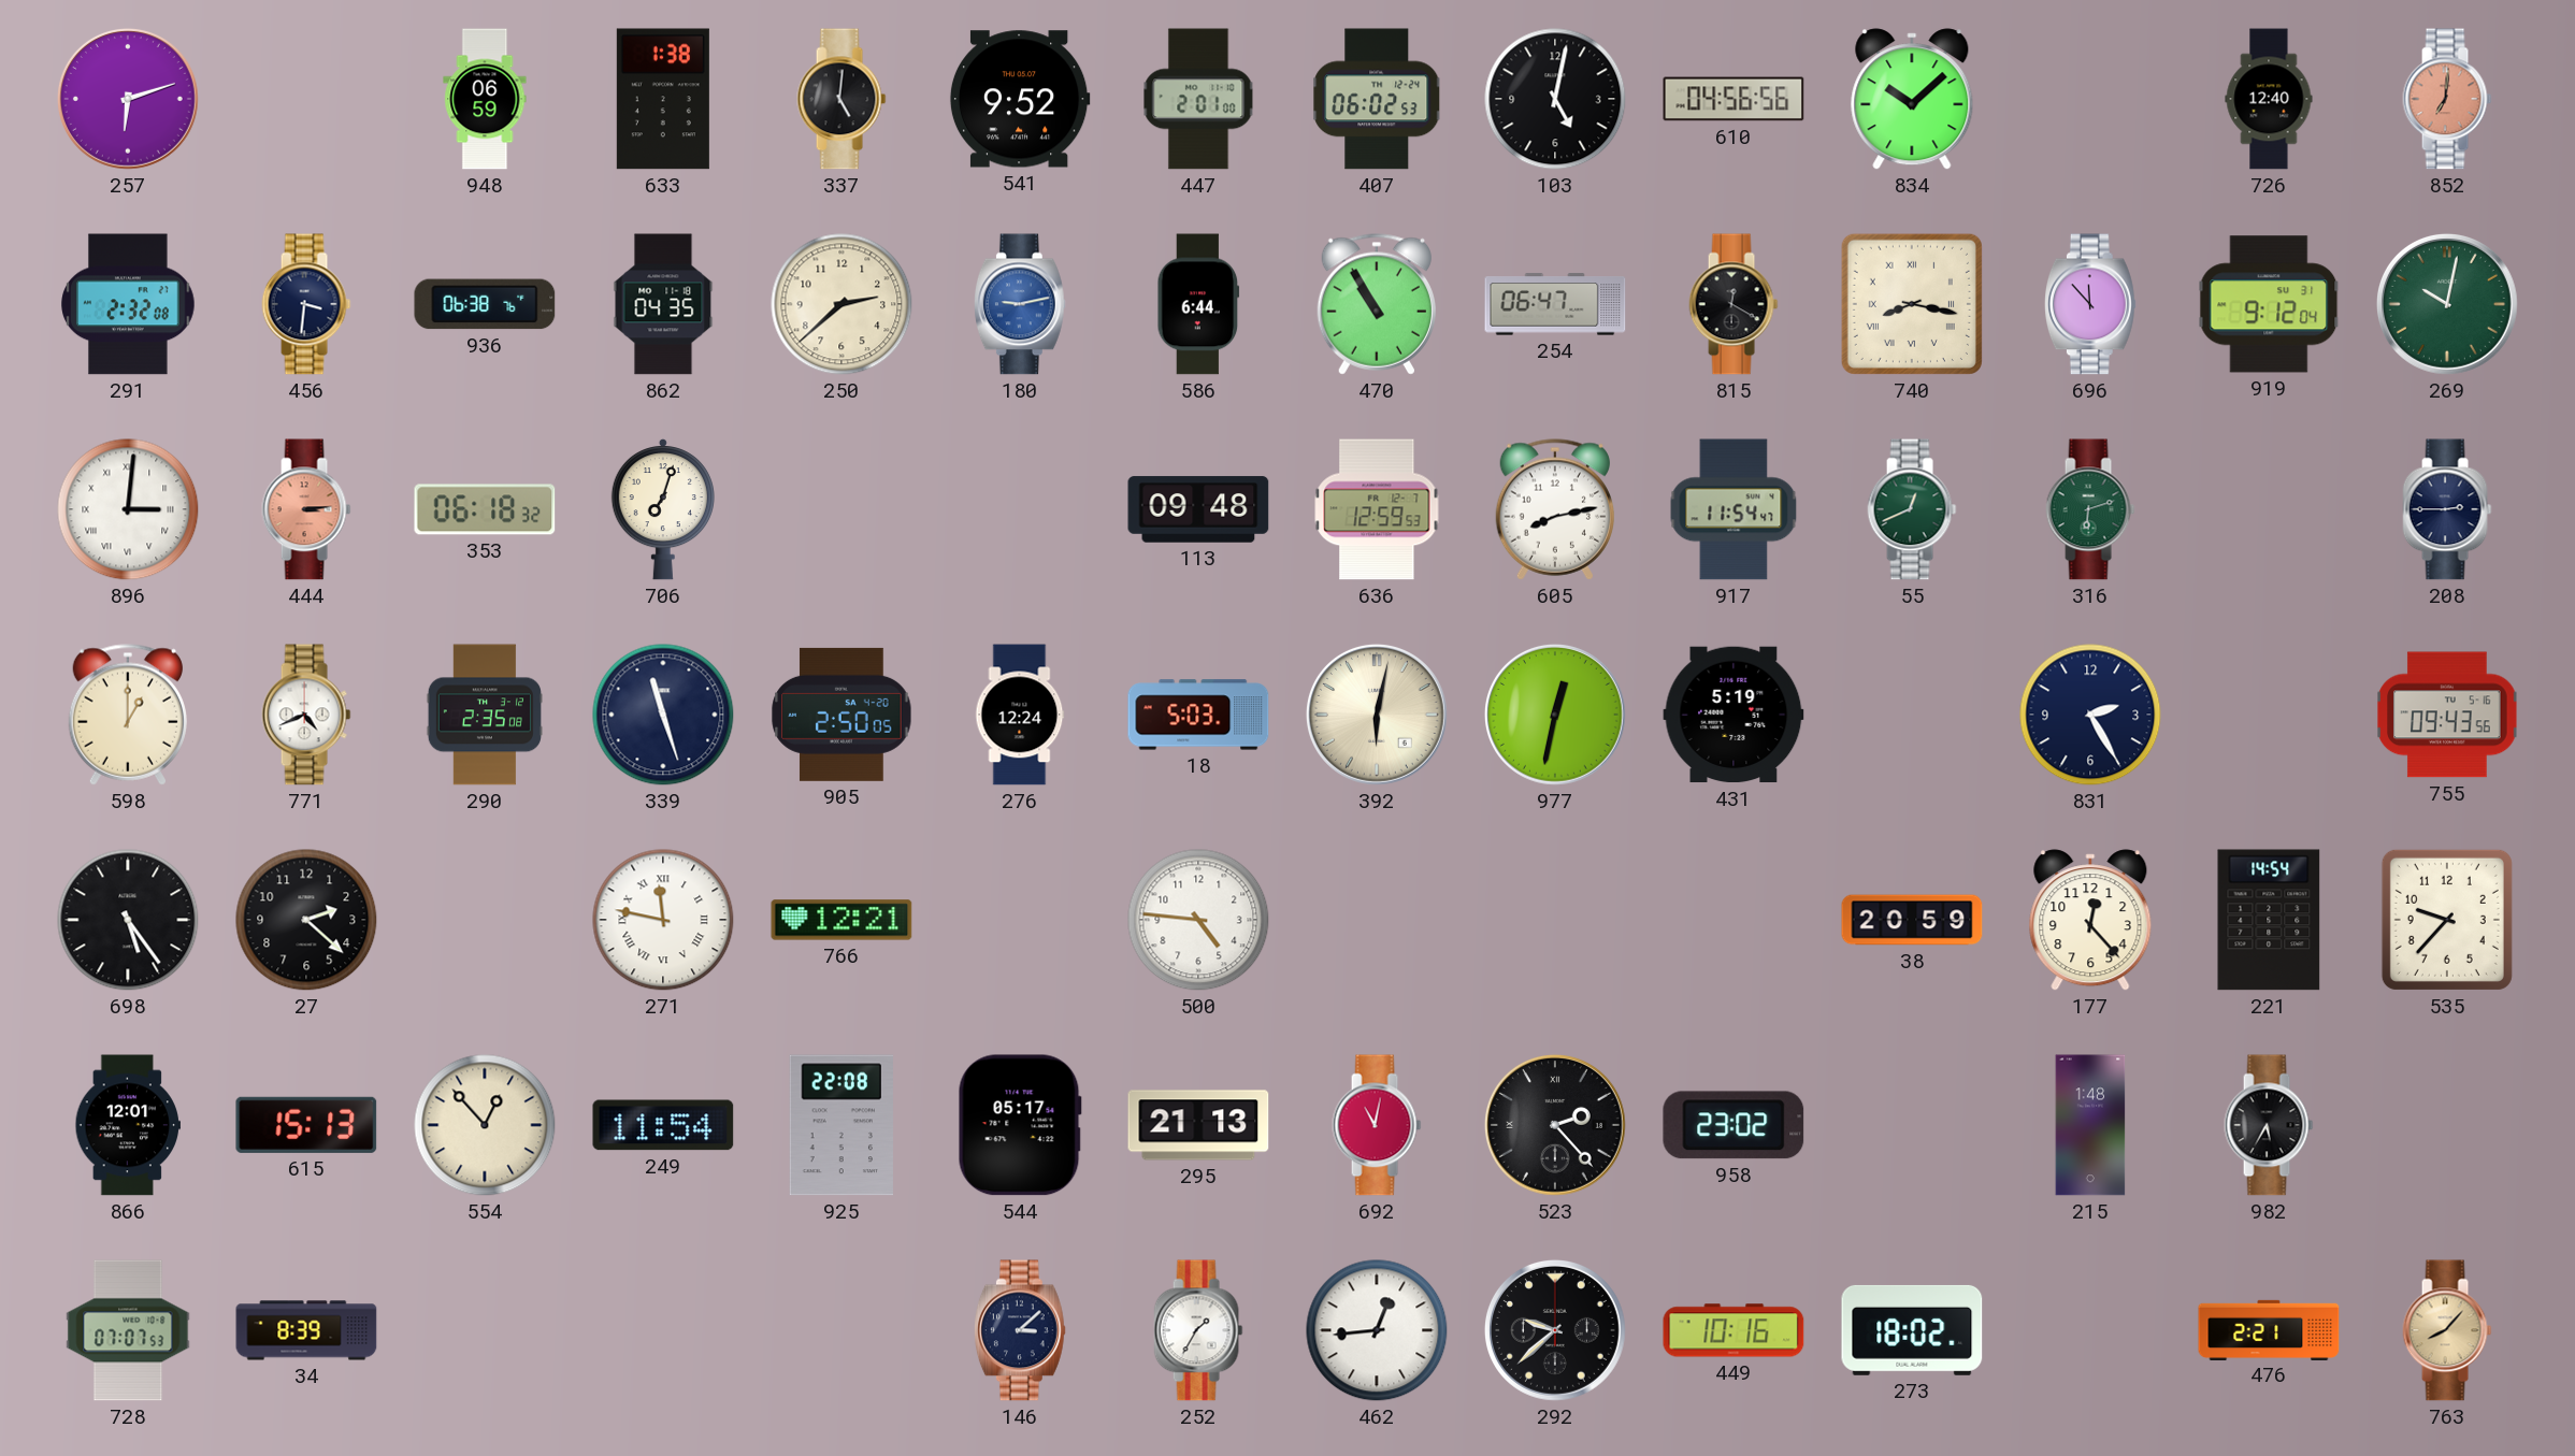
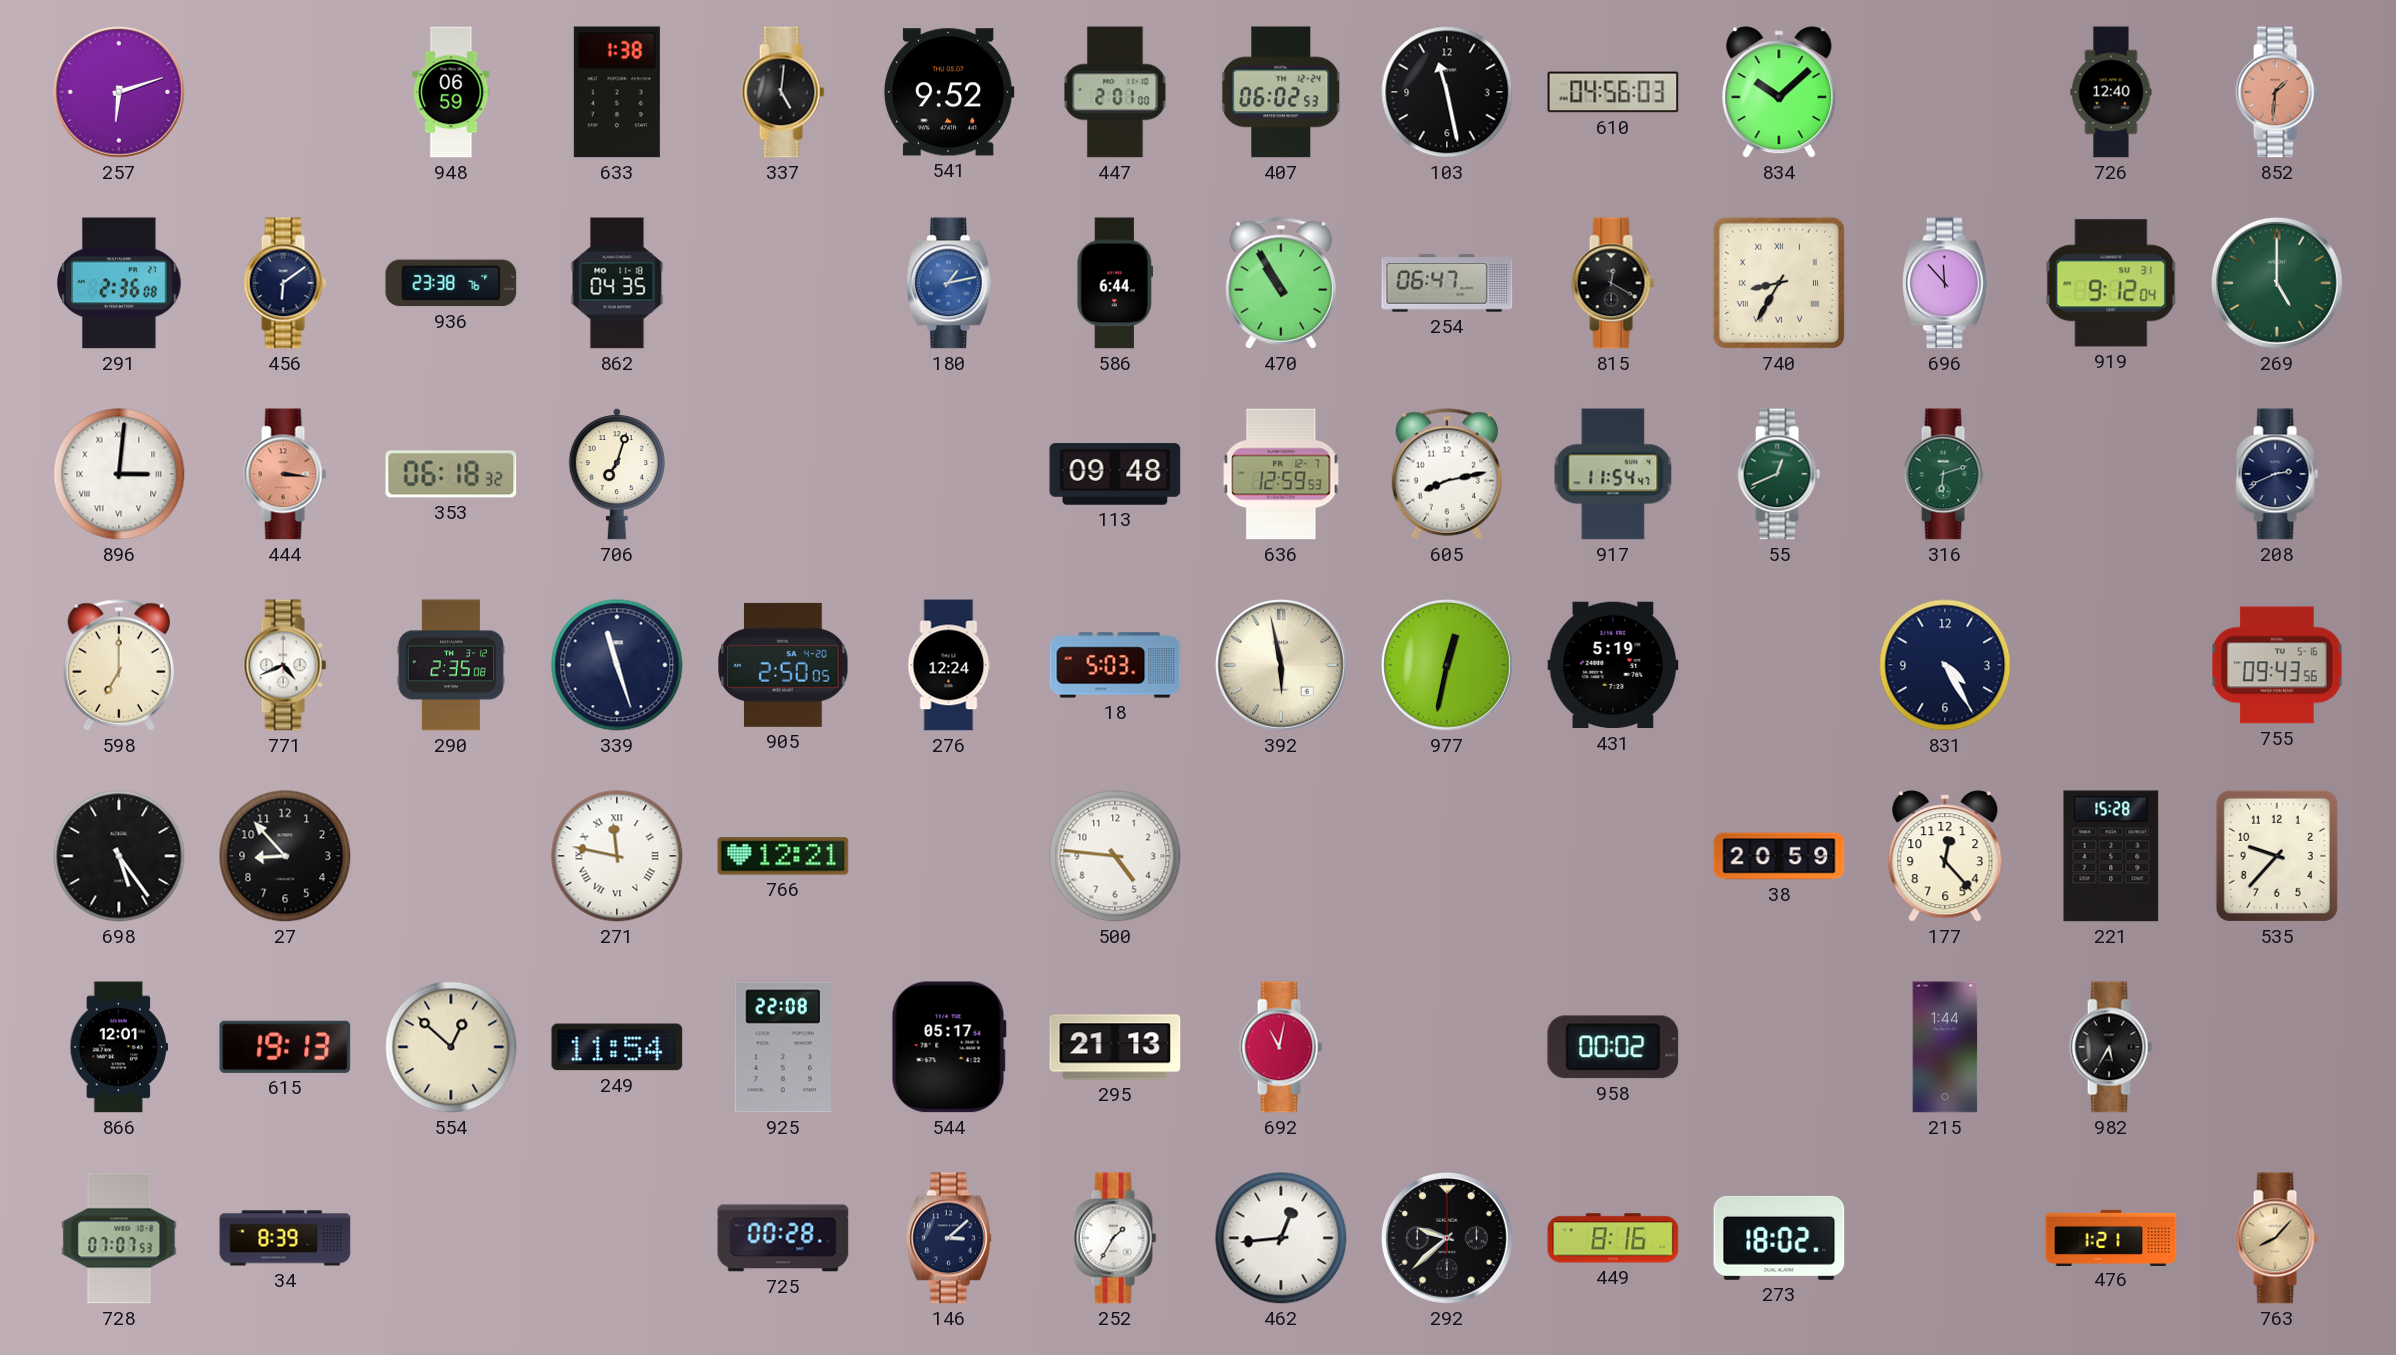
103: 5:02 -> 11:28
610: 04:56:56 -> 04:56:03
852: 7:01 -> 1:31
291: 2:32 -> 2:36
456: 3:31 -> 6:09
936: 06:38 -> 23:38
250: 2:38 -> none
180: 9:13 -> 1:13
740: 8:17 -> 8:35
269: 10:02 -> 5:00
444: 3:14 -> 3:16
208: 2:45 -> 2:41
598: 1:00 -> 7:00
392: 6:02 -> 5:58
831: 2:25 -> 4:25
27: 2:22 -> 8:53
221: 14:54 -> 15:28
615: 15:13 -> 19:13
554: 12:53 -> 12:52
523: 2:23 -> none
958: 23:02 -> 00:02
215: 1:48 -> 1:44
725: none -> 00:28
449: 10:16 -> 8:16
476: 2:21 -> 1:21
